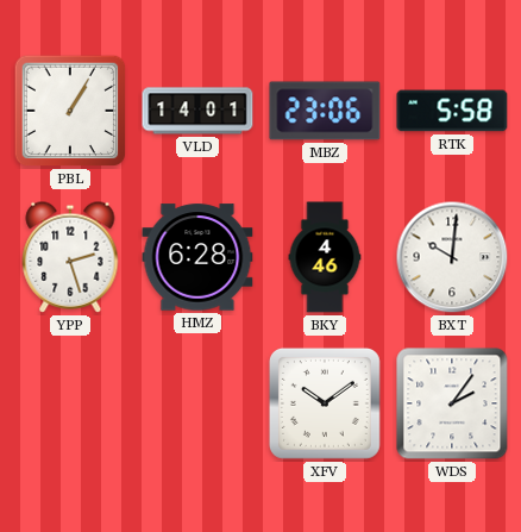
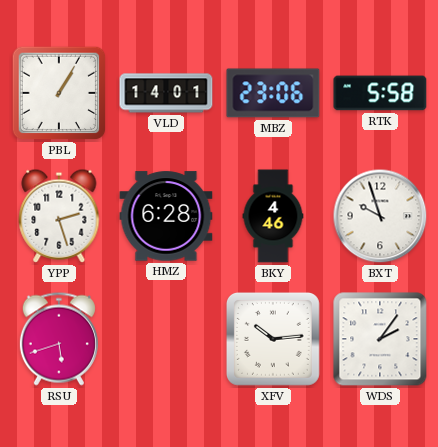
BXT: 10:01 -> 9:57
RSU: none -> 5:42
XFV: 10:09 -> 10:14
